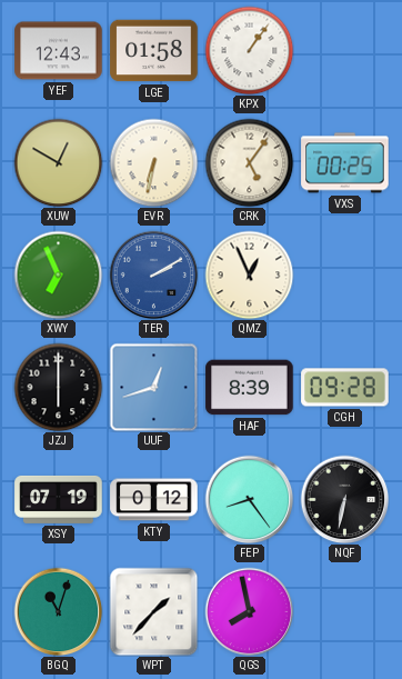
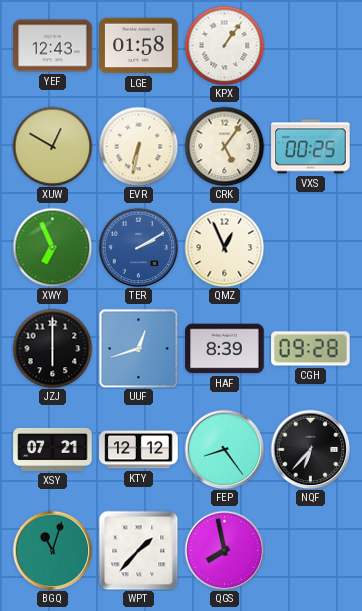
XSY: 07:19 -> 07:21
KTY: 0:12 -> 12:12
NQF: 6:32 -> 6:37
